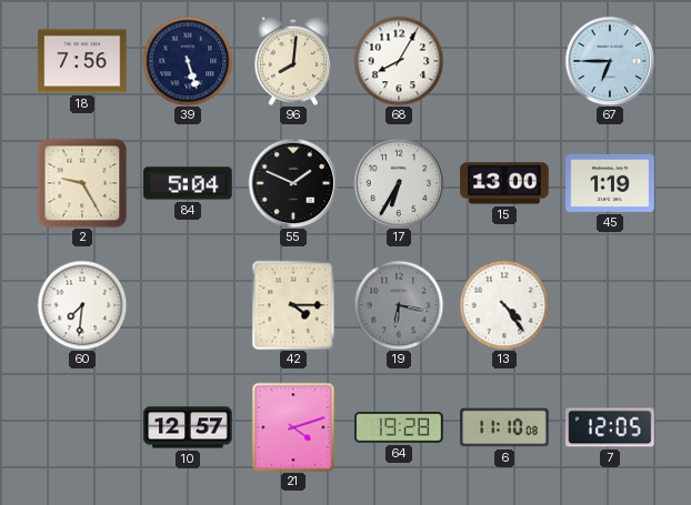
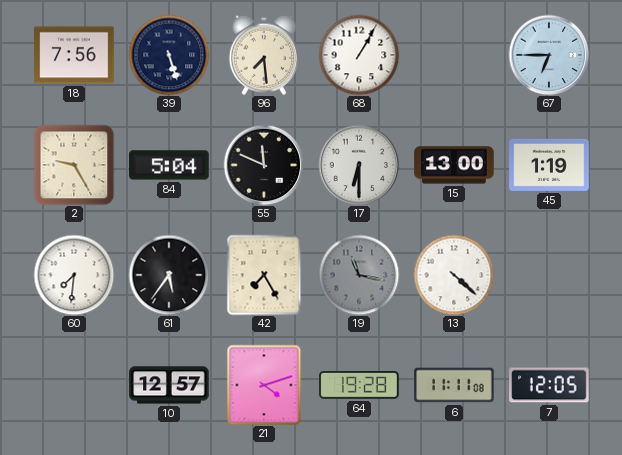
96: 8:01 -> 7:29
68: 8:05 -> 1:05
55: 1:49 -> 11:49
17: 6:35 -> 6:30
61: none -> 5:36
42: 4:15 -> 7:25
19: 6:17 -> 11:17
13: 4:24 -> 4:22
6: 11:10 -> 11:11
